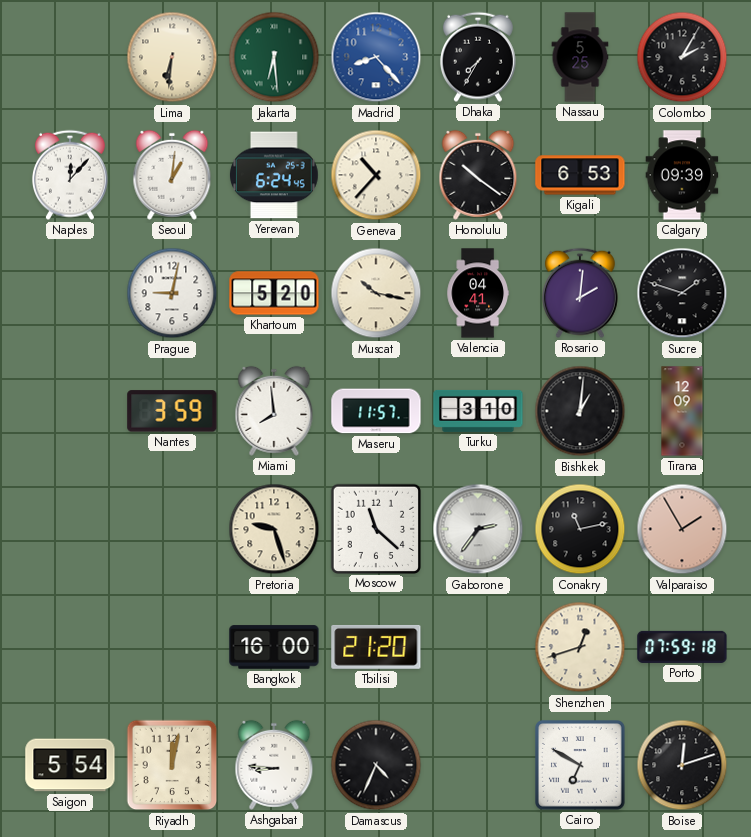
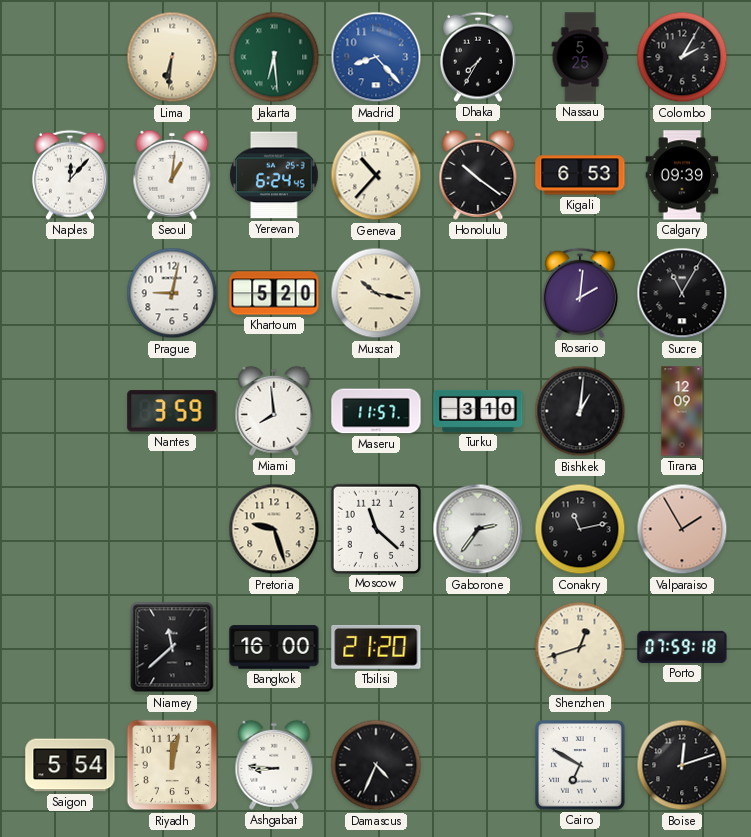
Valencia: 04:41 -> none
Sucre: 1:48 -> 11:05
Niamey: none -> 11:38
